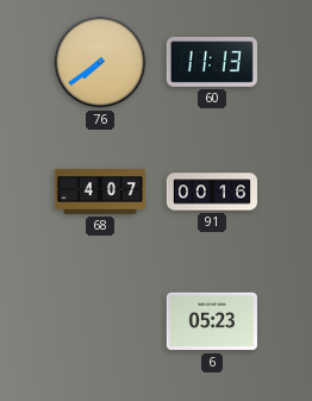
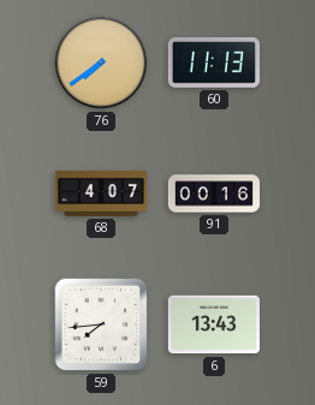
59: none -> 7:44
6: 05:23 -> 13:43
